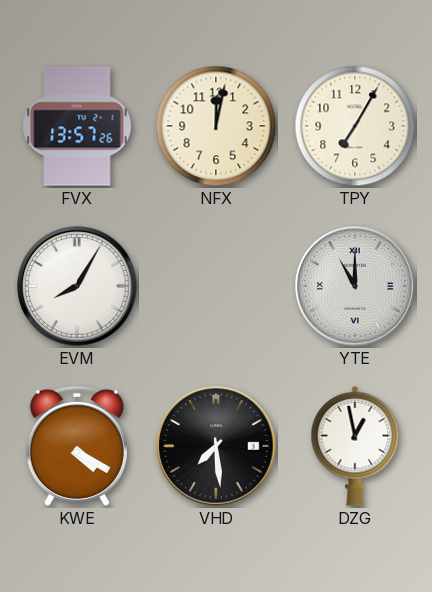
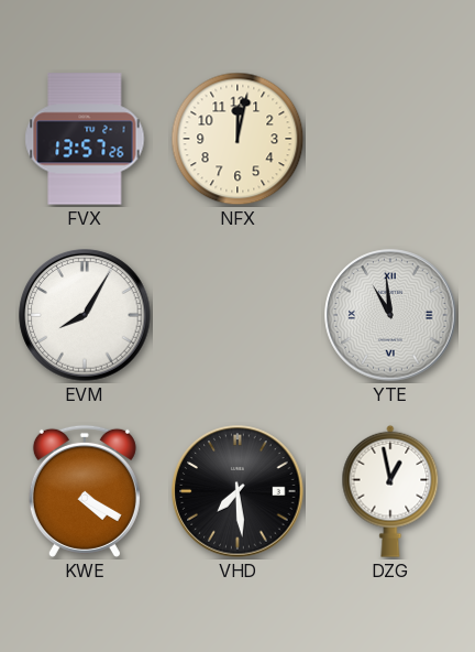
TPY: 7:05 -> none
YTE: 11:00 -> 10:59
